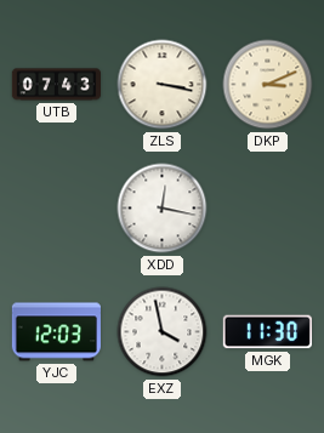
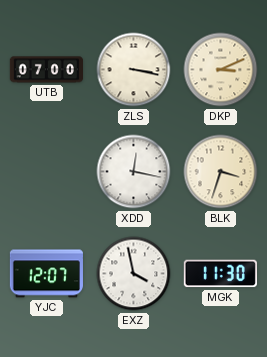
UTB: 07:43 -> 07:00
BLK: none -> 3:33
YJC: 12:03 -> 12:07
